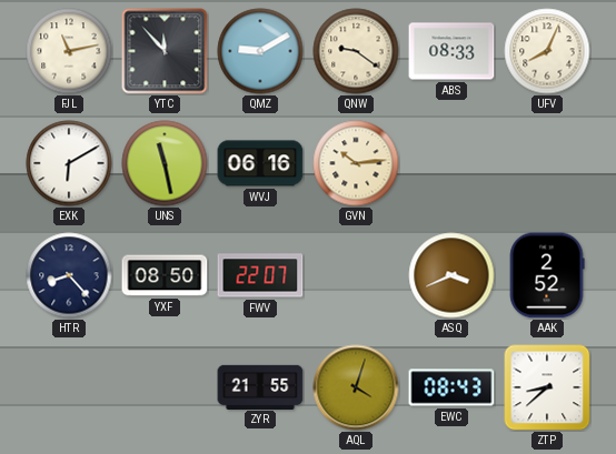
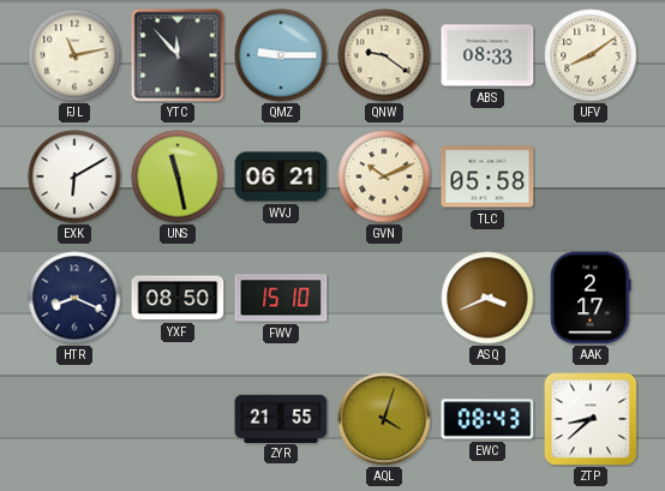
QMZ: 9:10 -> 9:15
UFV: 8:04 -> 8:09
WVJ: 06:16 -> 06:21
GVN: 10:14 -> 10:11
TLC: none -> 05:58
HTR: 8:23 -> 8:19
FWV: 22:07 -> 15:10
AAK: 2:52 -> 2:17
